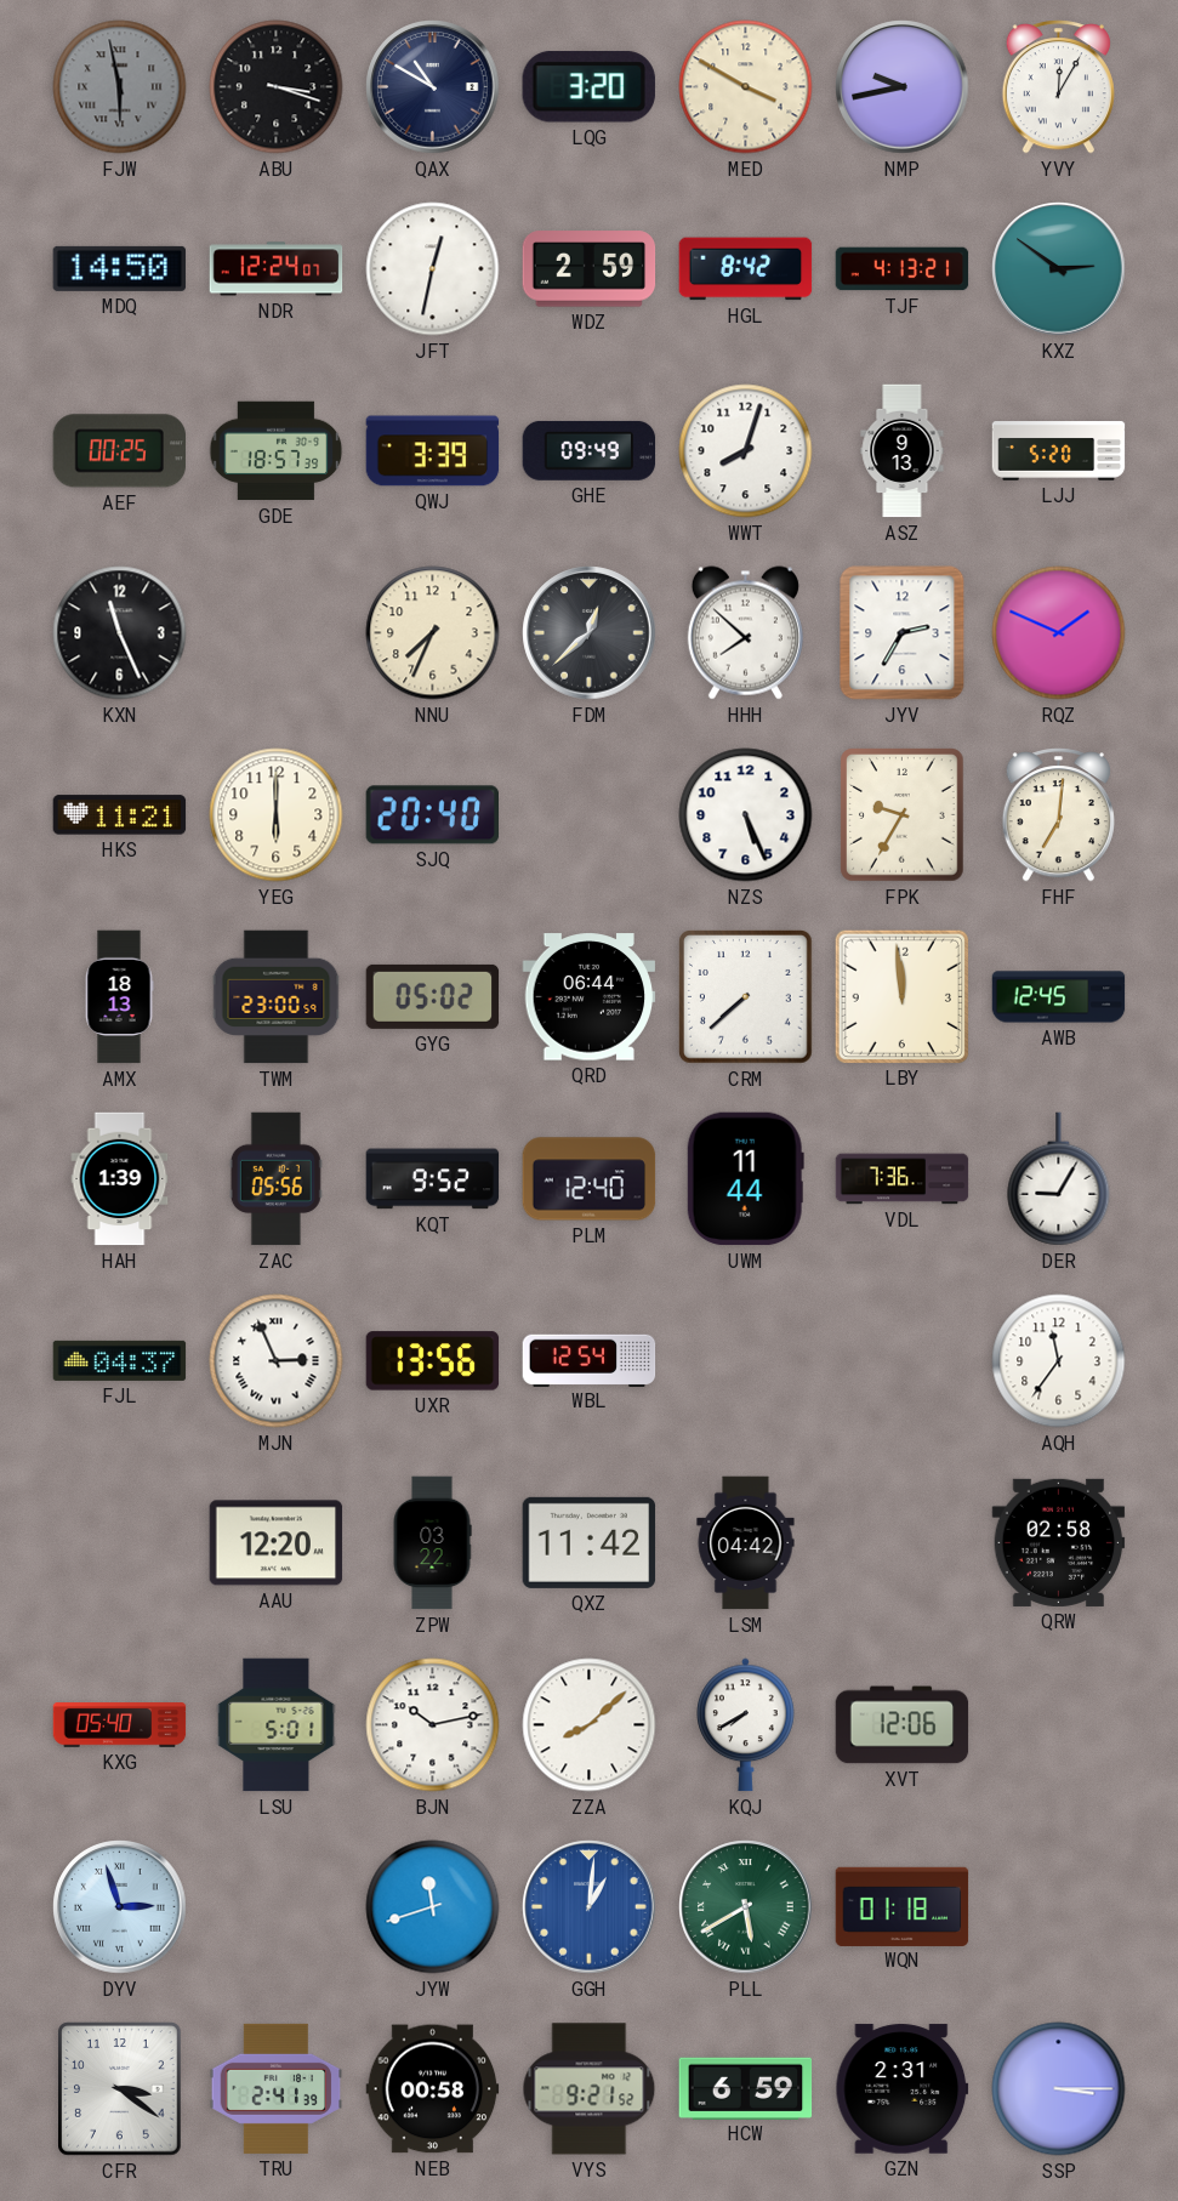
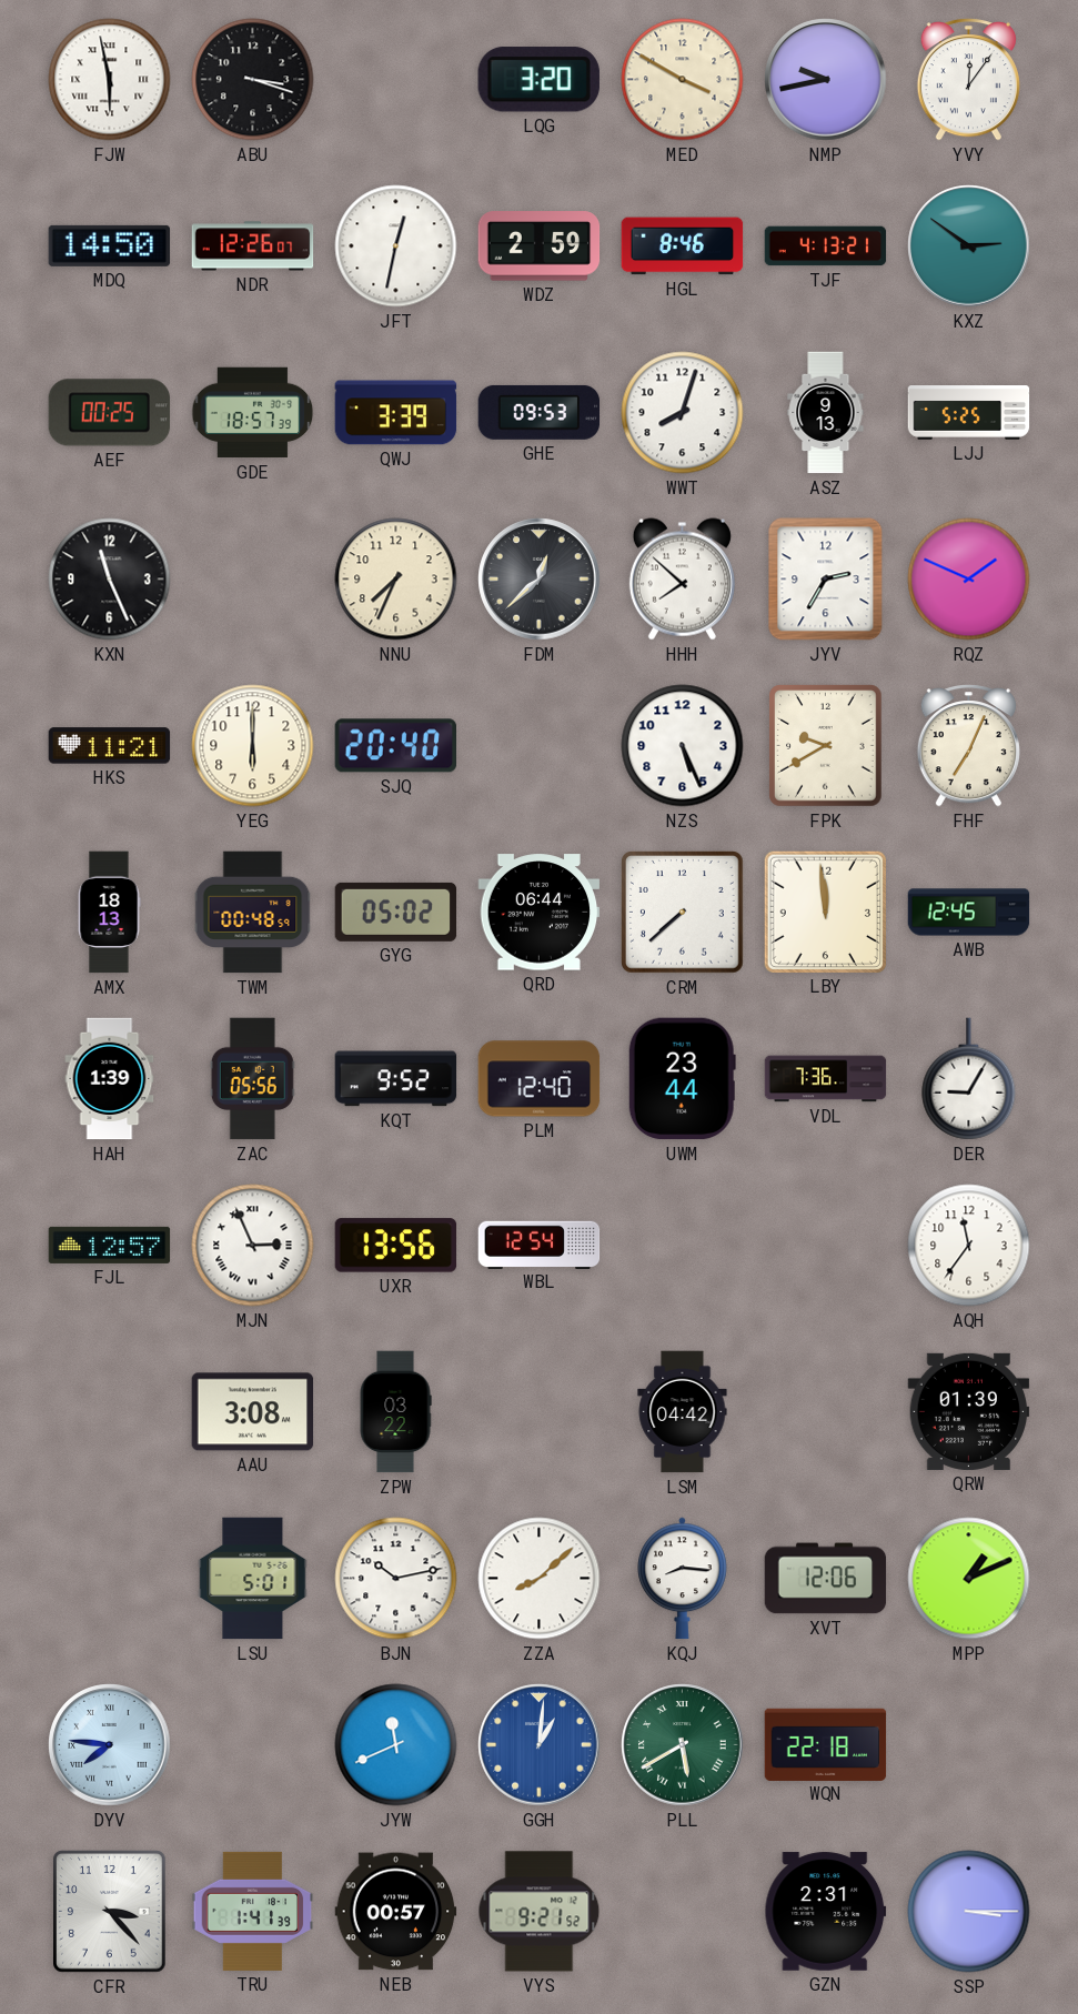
FJW dial: grey -> white
QAX: 10:50 -> none
YVY: 12:05 -> 12:06
NDR: 12:24 -> 12:26
HGL: 8:42 -> 8:46
GHE: 09:49 -> 09:53
LJJ: 5:20 -> 5:25
FPK: 9:35 -> 9:40
FHF: 7:01 -> 7:04
TWM: 23:00 -> 00:48
UWM: 11:44 -> 23:44
FJL: 04:37 -> 12:57
AAU: 12:20 -> 3:08
QXZ: 11:42 -> none
QRW: 02:58 -> 01:39
KXG: 05:40 -> none
KQJ: 7:40 -> 8:16
MPP: none -> 1:11
DYV: 2:57 -> 7:46
JYW: 11:42 -> 11:41
WQN: 01:18 -> 22:18
CFR: 3:21 -> 3:23
TRU: 2:41 -> 1:41
NEB: 00:58 -> 00:57
HCW: 6:59 -> none
